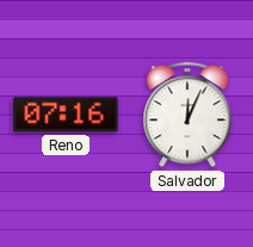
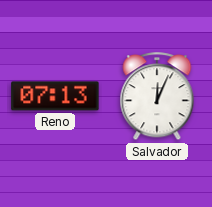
Reno: 07:16 -> 07:13
